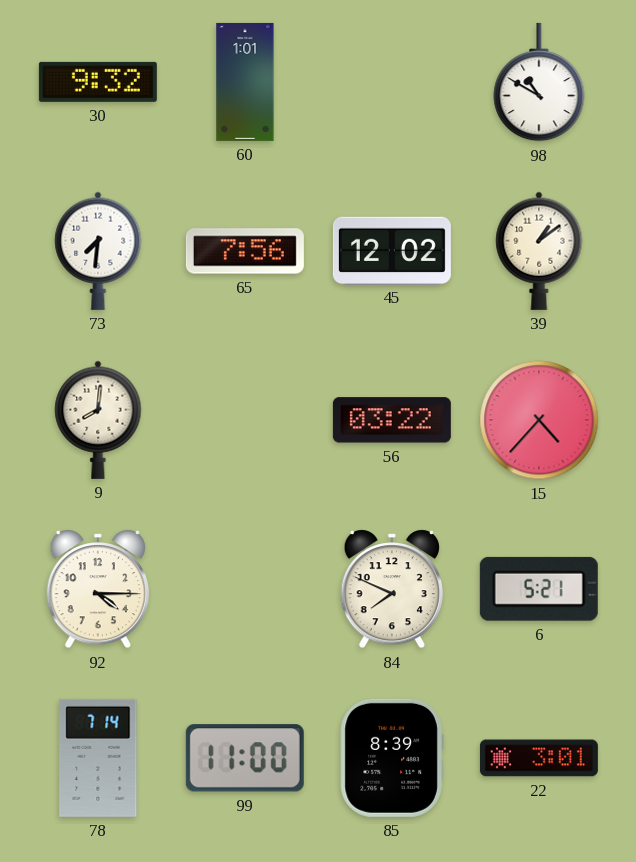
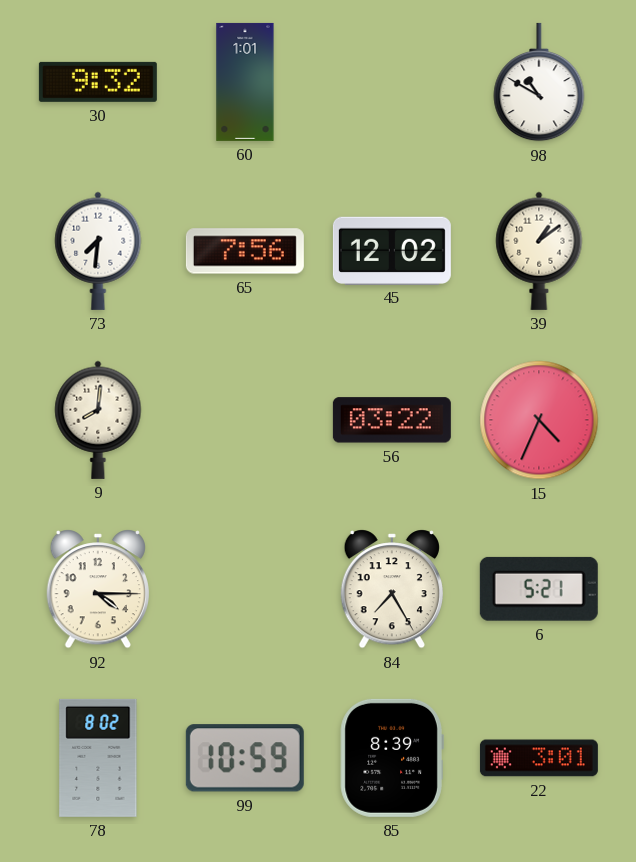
15: 4:37 -> 4:34
84: 7:49 -> 7:25
78: 7:14 -> 8:02
99: 11:00 -> 10:59
